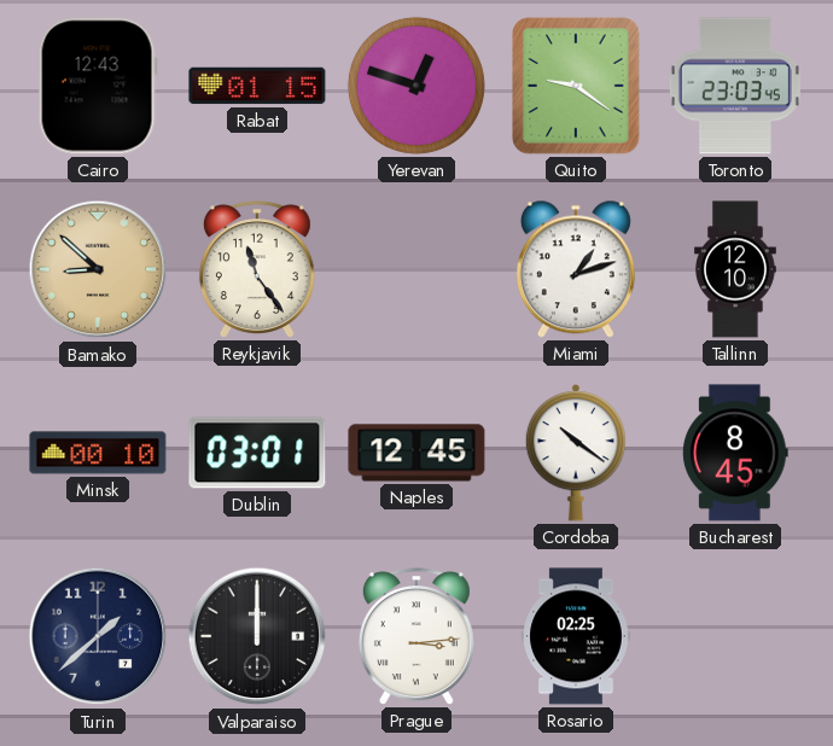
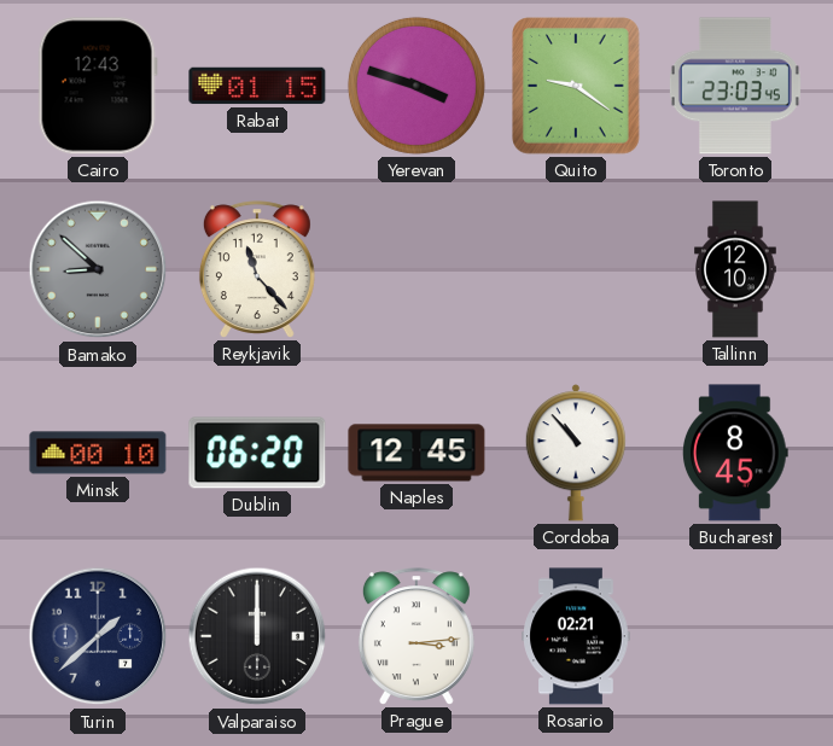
Yerevan: 12:48 -> 3:48
Bamako dial: champagne -> grey
Reykjavik: 11:24 -> 11:23
Miami: 1:12 -> none
Dublin: 03:01 -> 06:20
Cordoba: 10:21 -> 10:53
Rosario: 02:25 -> 02:21
